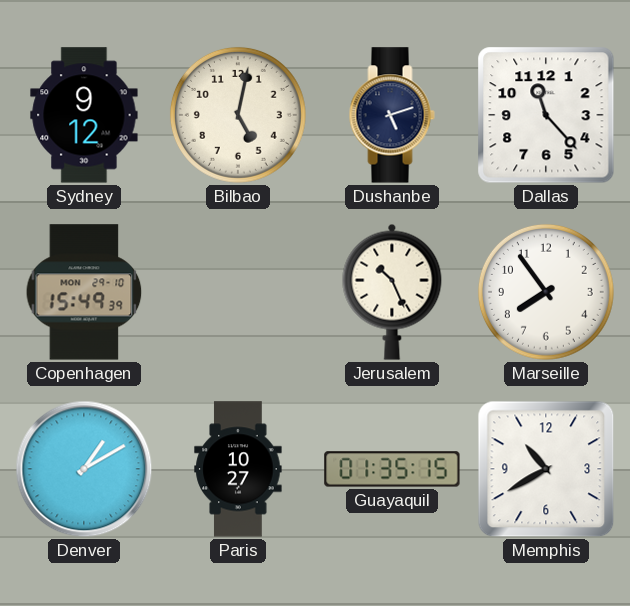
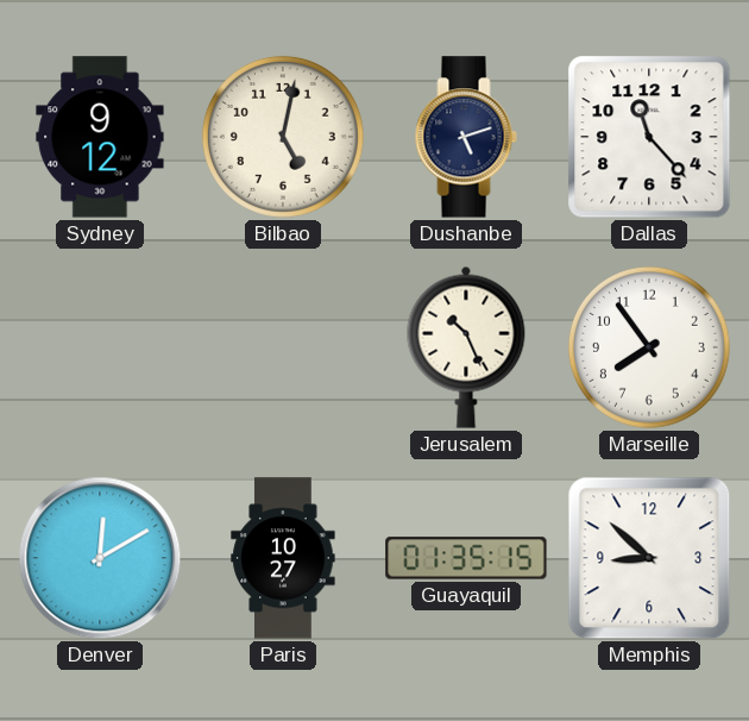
Copenhagen: 15:49 -> none
Denver: 1:10 -> 12:10
Memphis: 10:40 -> 8:52
